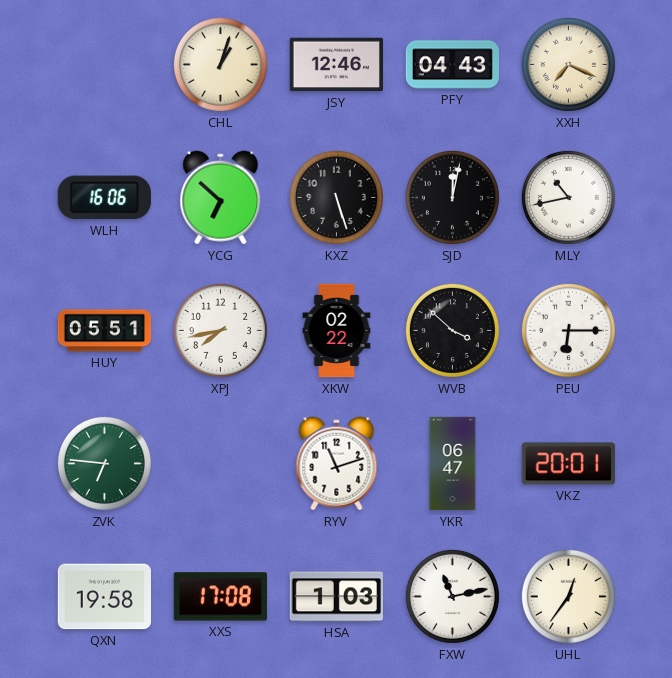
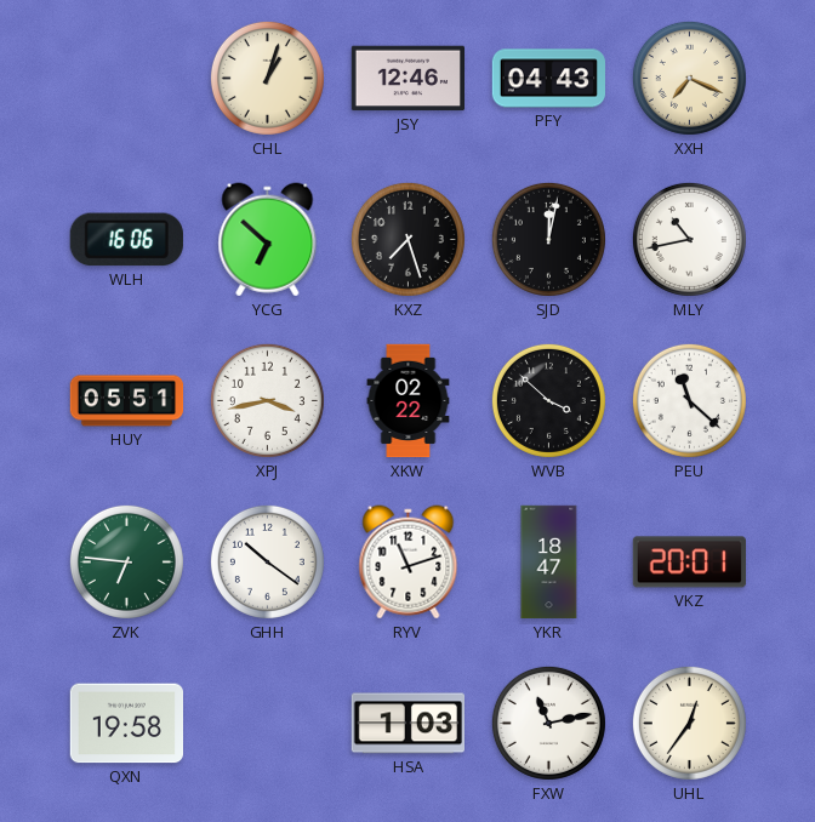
KXZ: 5:27 -> 7:27
XPJ: 7:43 -> 3:43
PEU: 6:15 -> 11:22
GHH: none -> 10:21
YKR: 06:47 -> 18:47
XXS: 17:08 -> none
